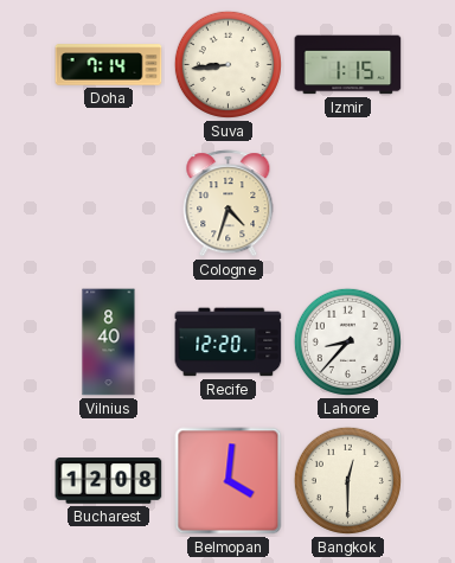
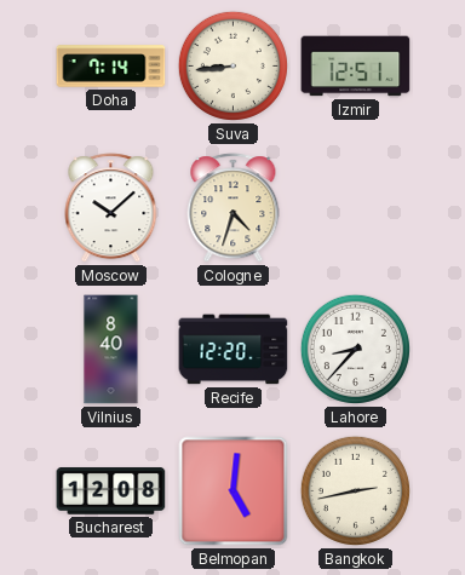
Izmir: 1:15 -> 12:51
Moscow: none -> 10:08
Belmopan: 4:01 -> 5:01
Bangkok: 12:30 -> 2:43
